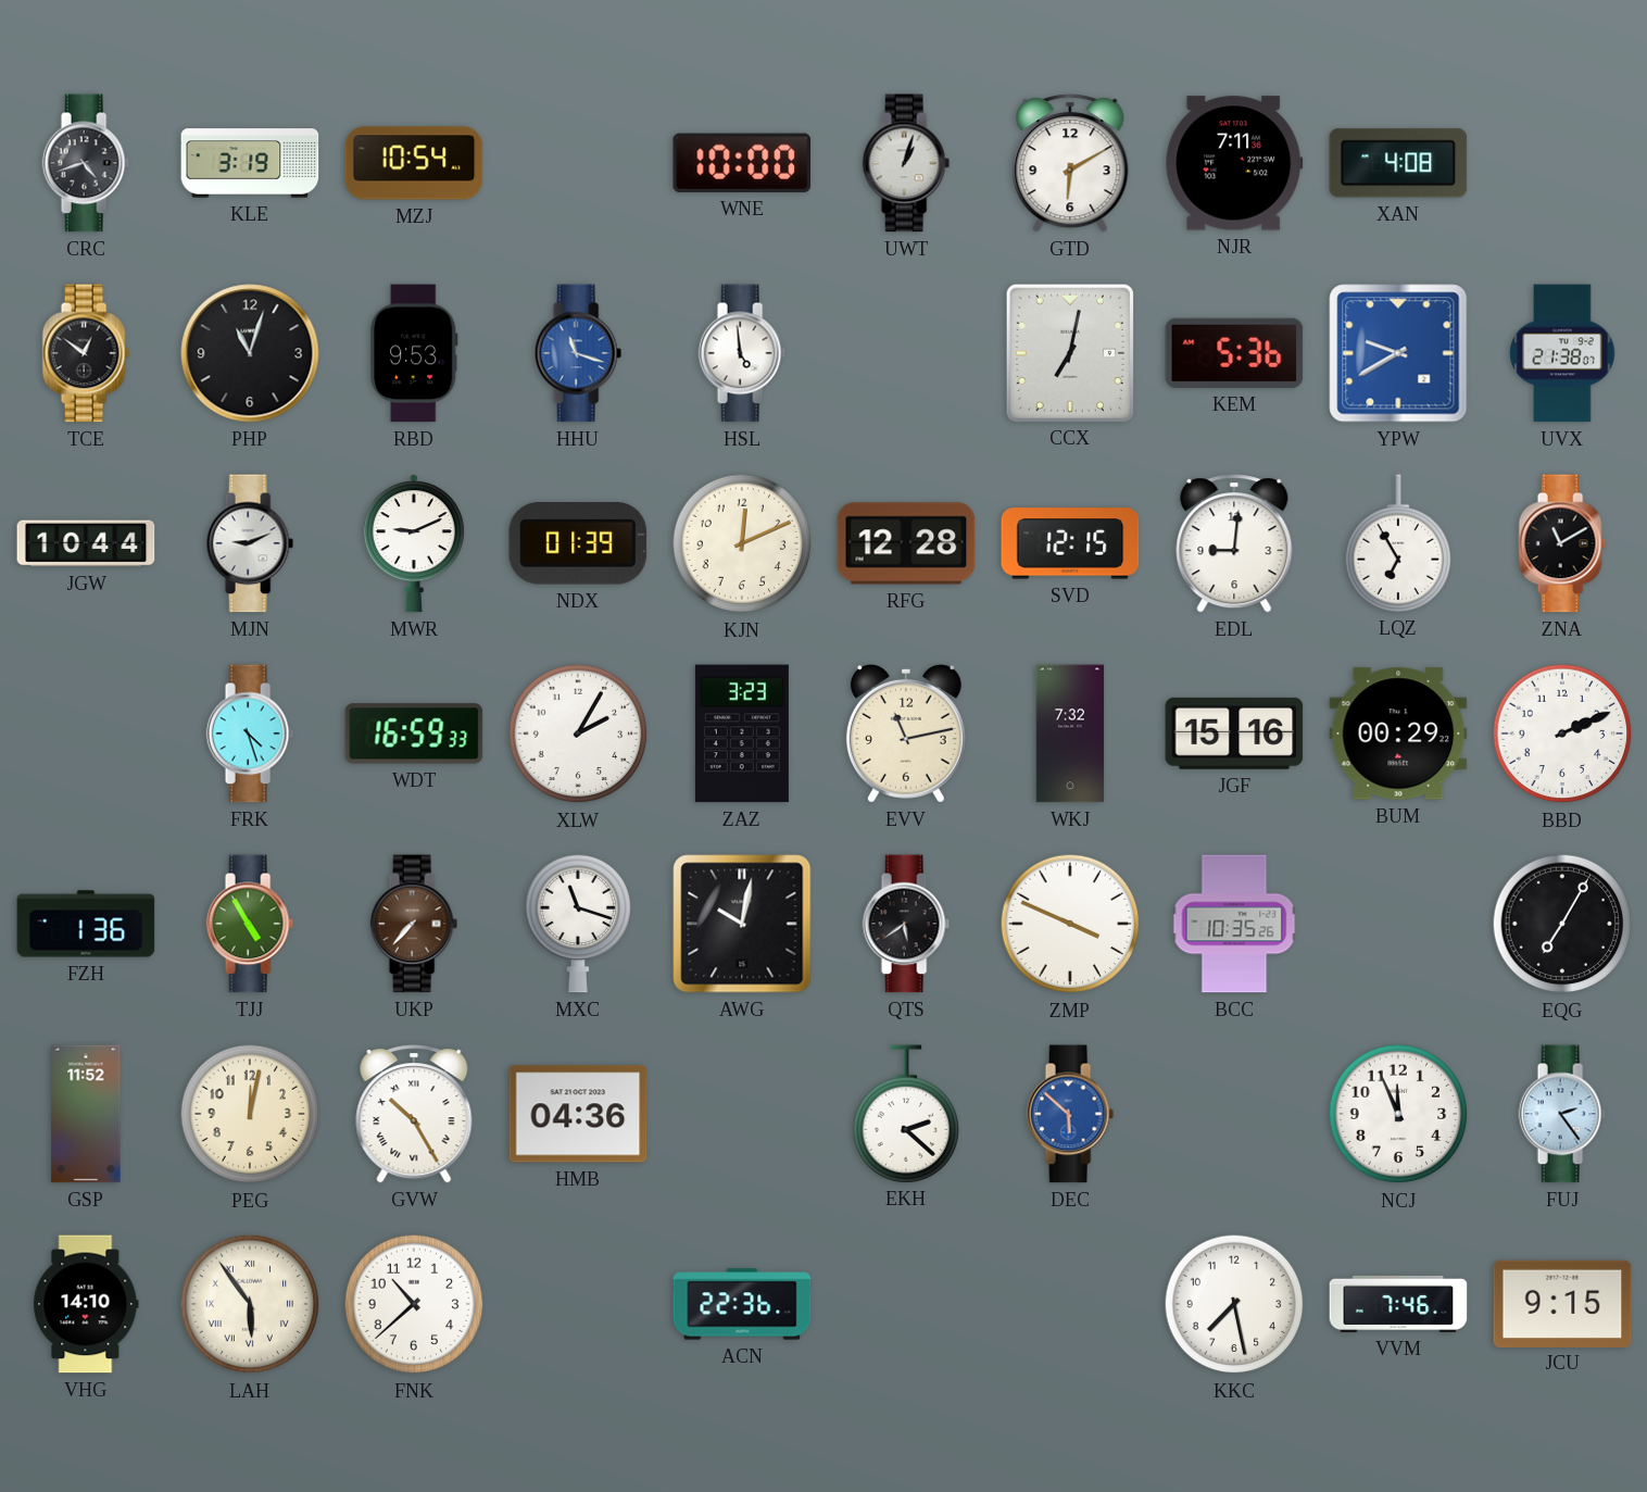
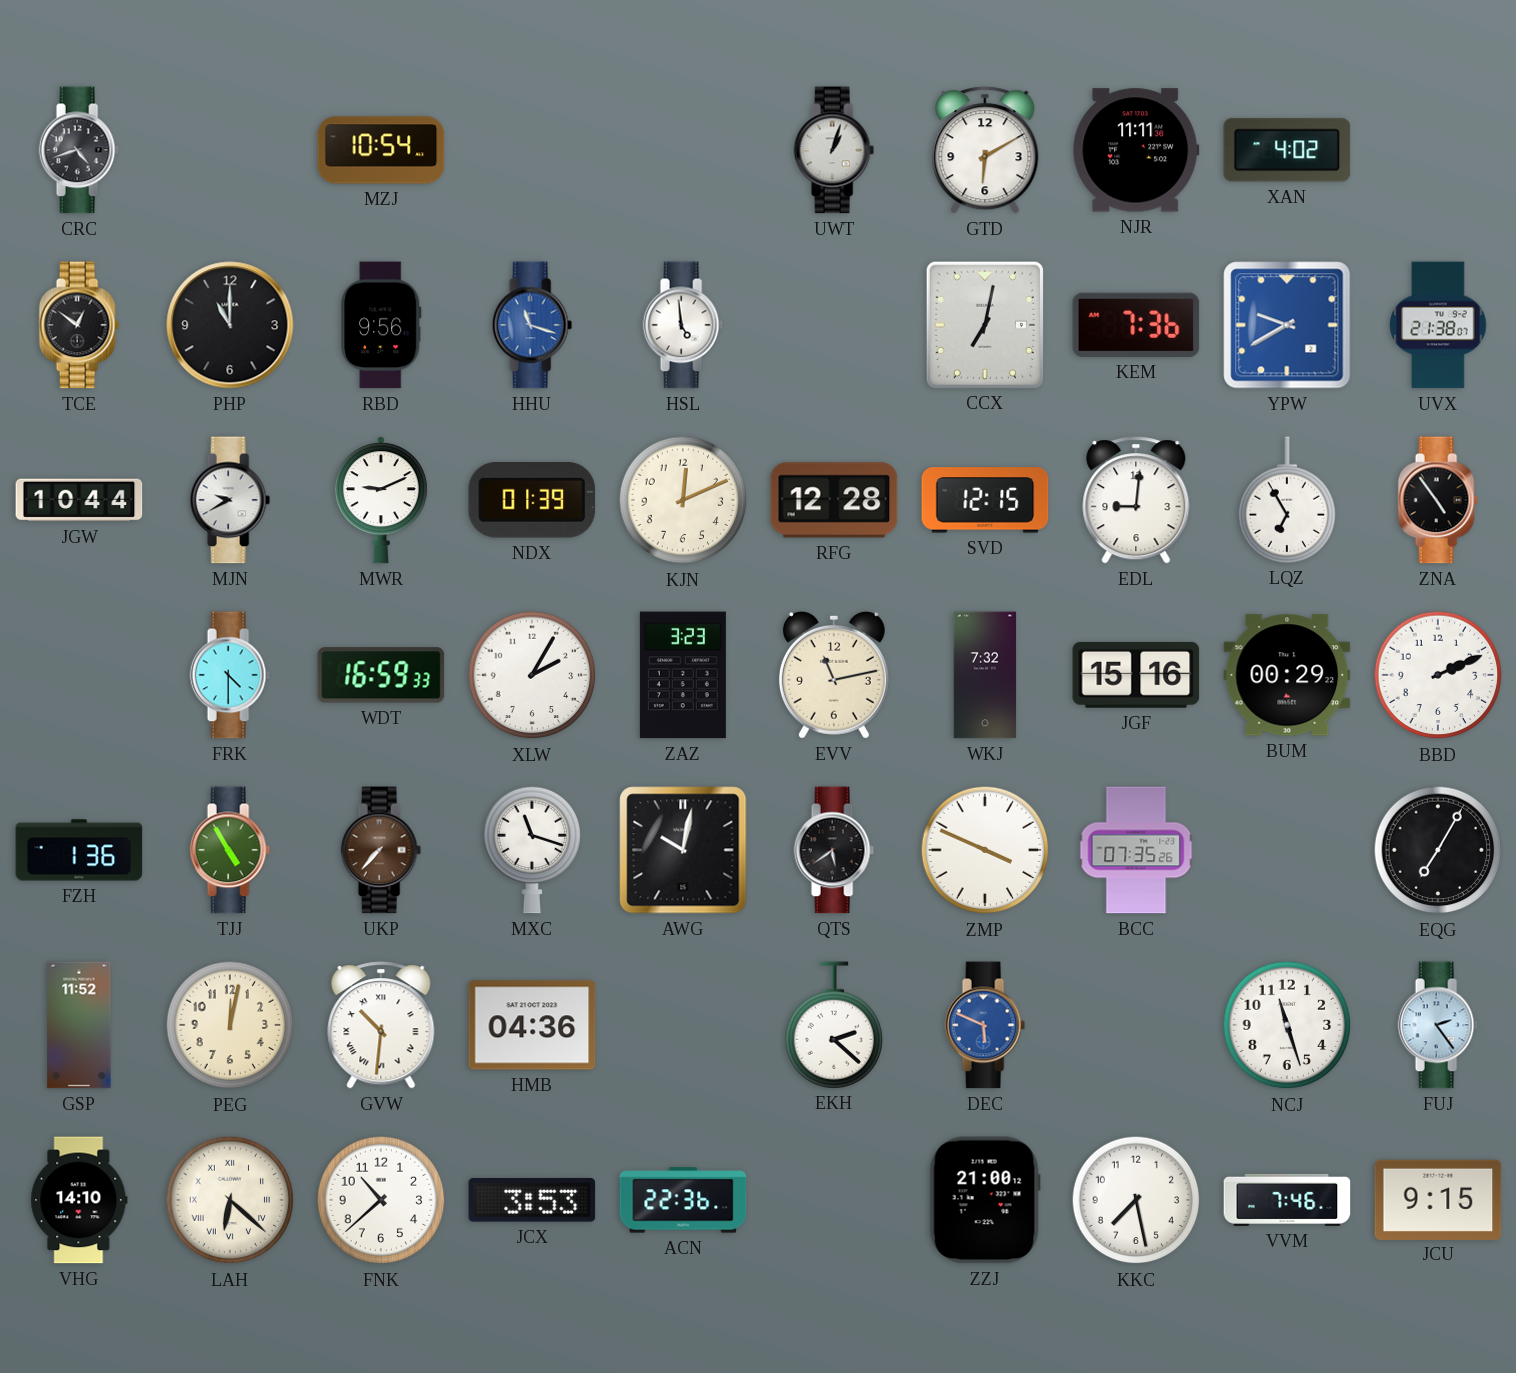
KLE: 3:19 -> none
WNE: 10:00 -> none
NJR: 7:11 -> 11:11
XAN: 4:08 -> 4:02
PHP: 11:03 -> 11:00
RBD: 9:53 -> 9:56
KEM: 5:36 -> 7:36
MJN: 9:11 -> 9:40
ZNA: 11:10 -> 4:54
FRK: 4:27 -> 4:30
BCC: 10:35 -> 07:35
GVW: 10:25 -> 10:31
DEC: 5:52 -> 5:49
NCJ: 11:56 -> 11:27
LAH: 5:54 -> 6:22
JCX: none -> 3:53
ZZJ: none -> 21:00
